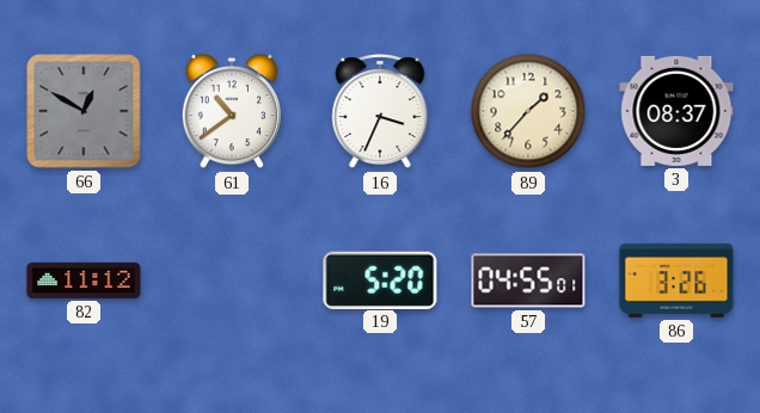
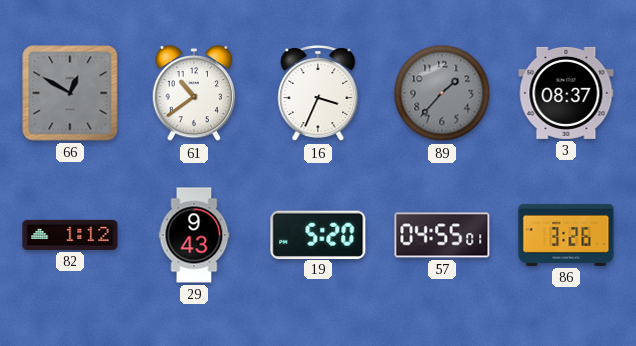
89 dial: cream -> grey
82: 11:12 -> 1:12
29: none -> 9:43
